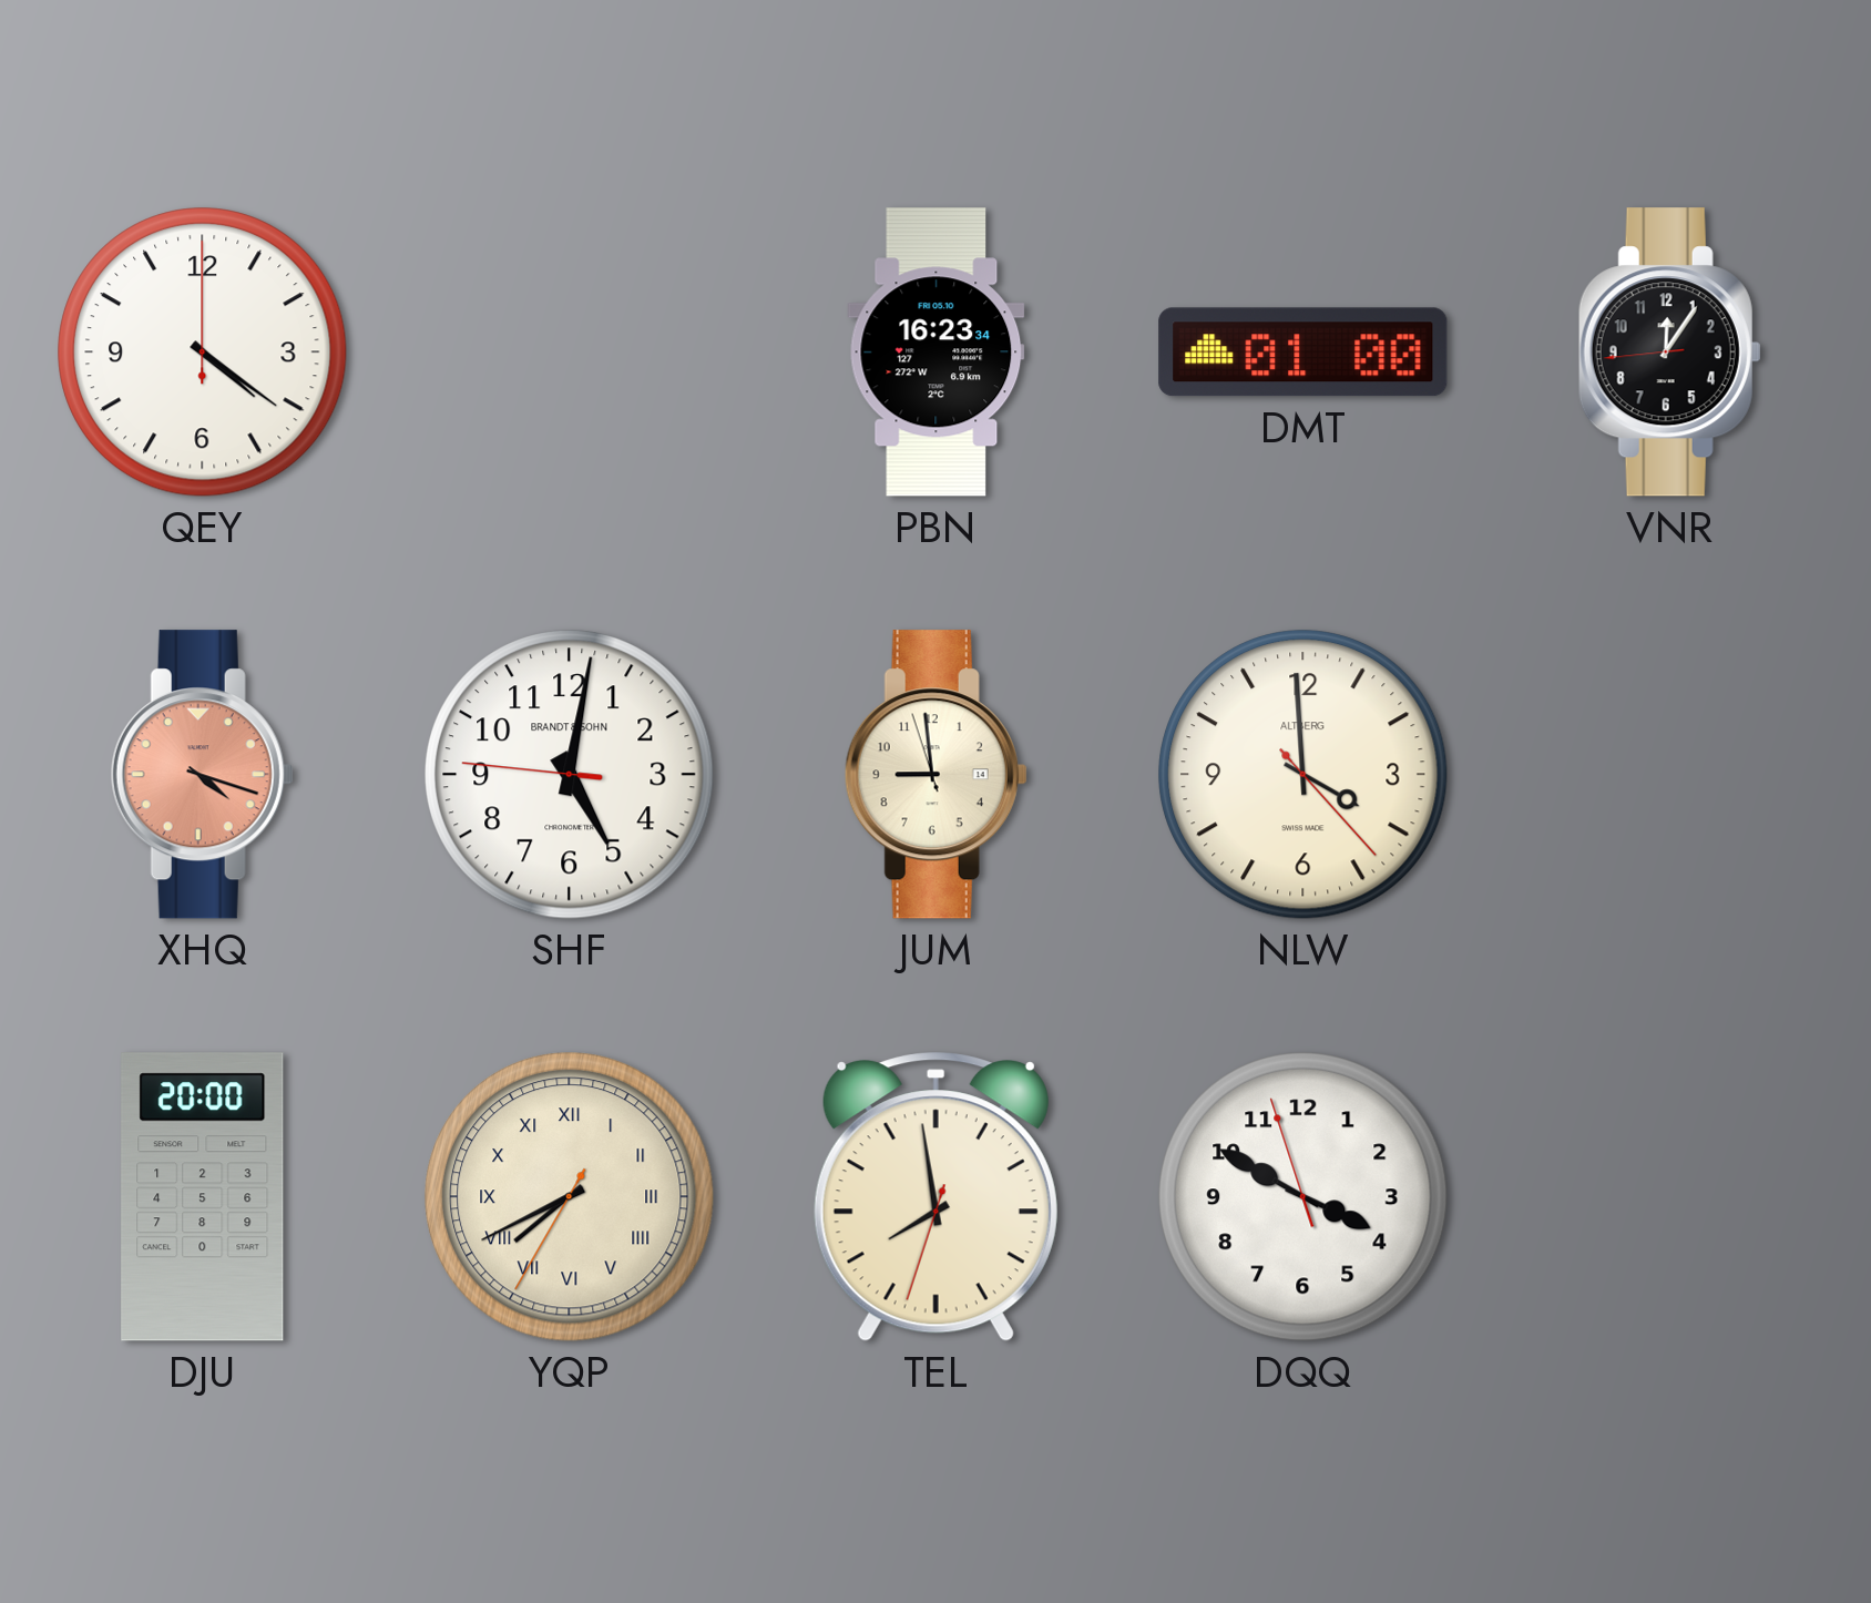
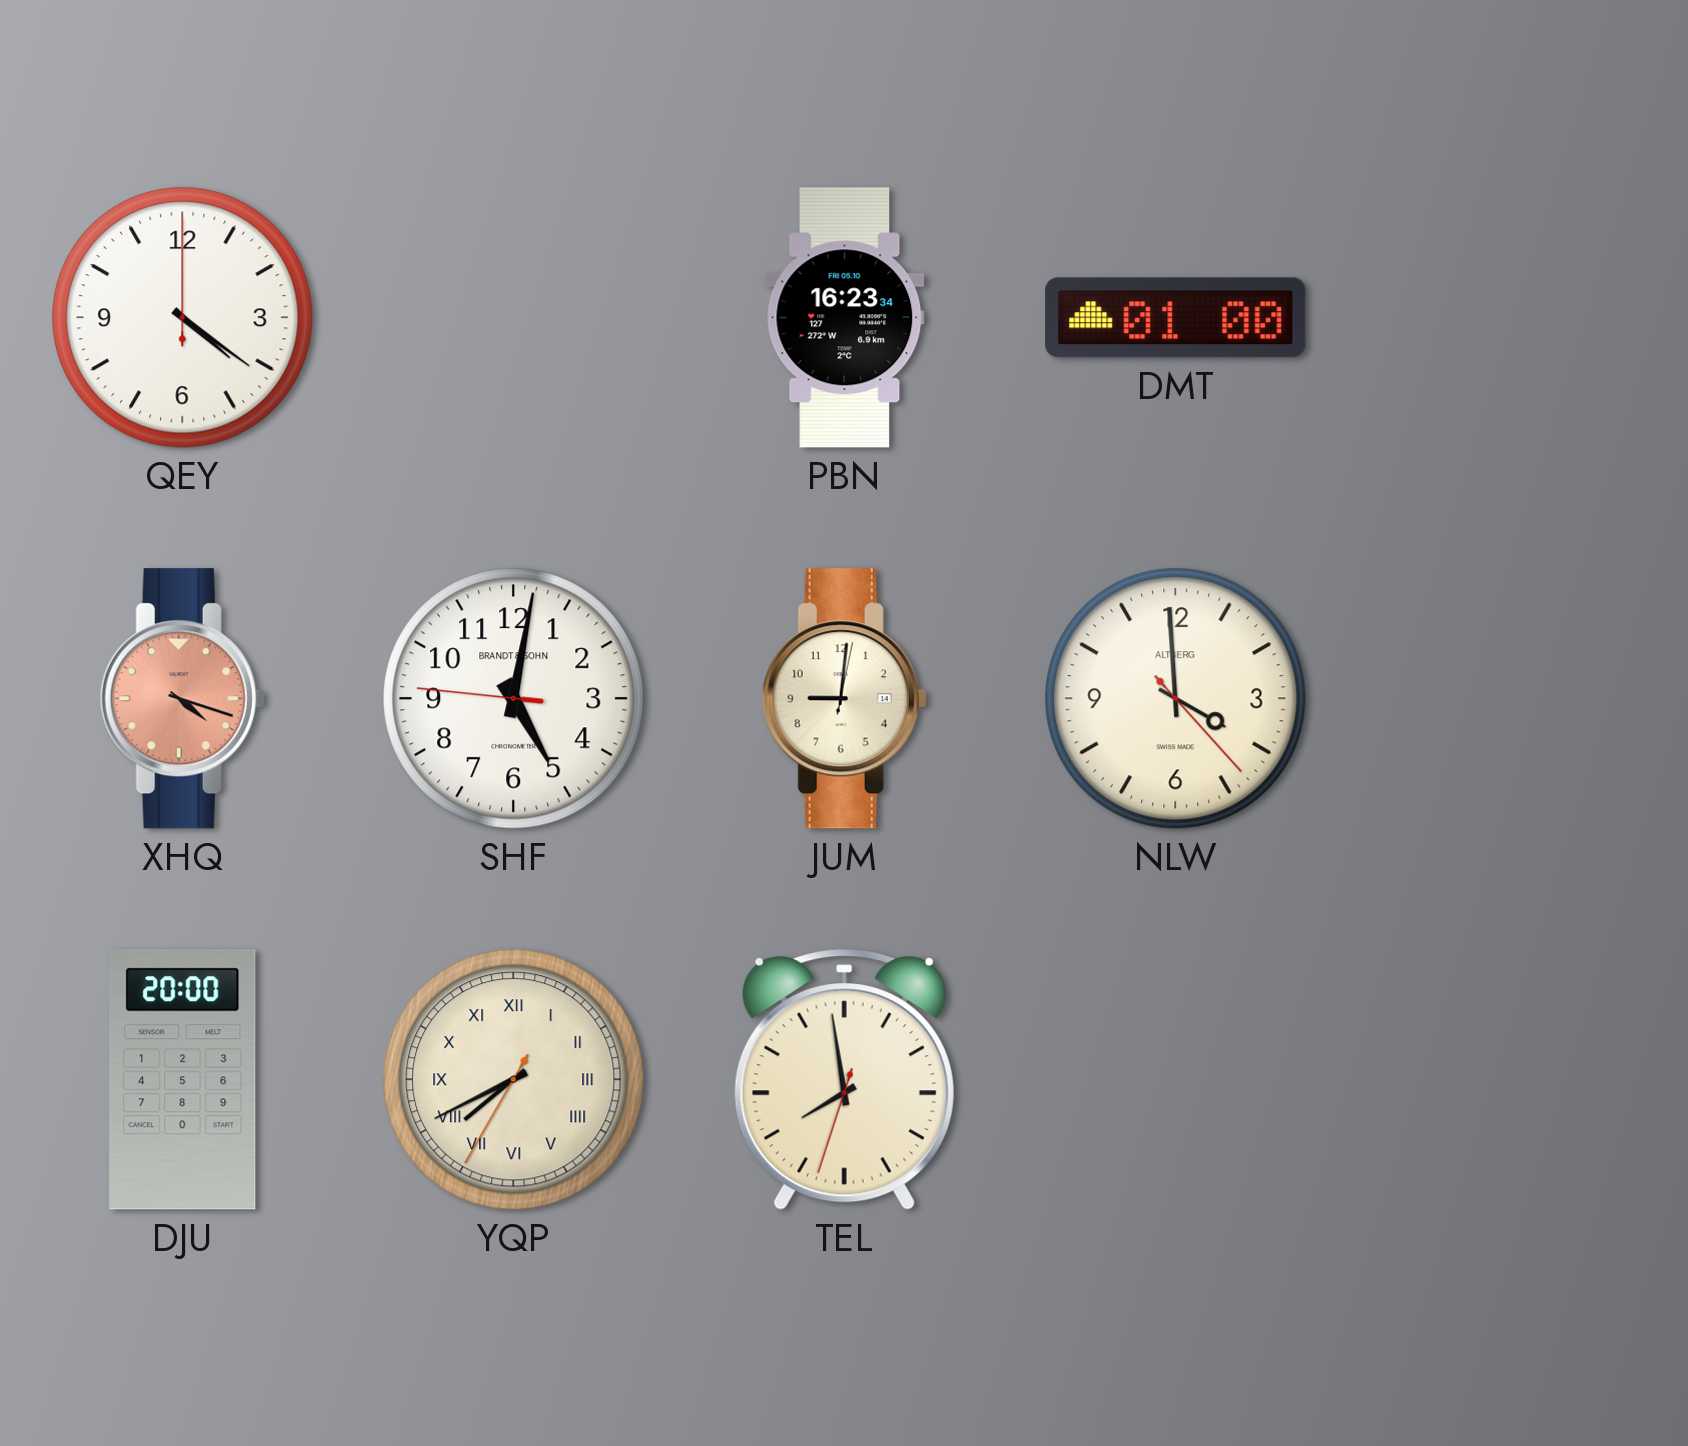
VNR: 12:05 -> none
JUM: 8:58 -> 9:01
DQQ: 3:49 -> none
